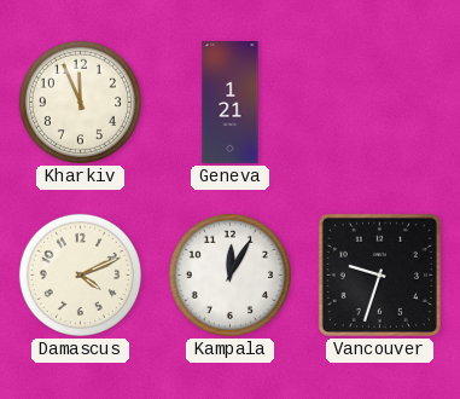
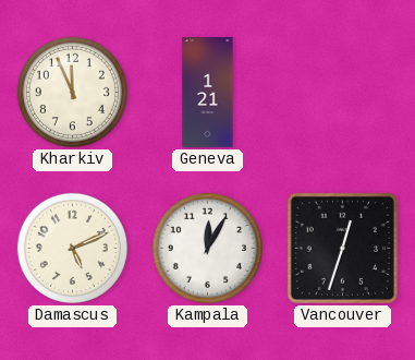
Damascus: 4:11 -> 5:11
Vancouver: 9:33 -> 12:33
